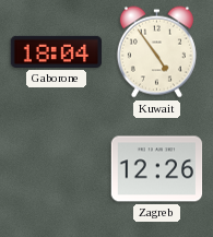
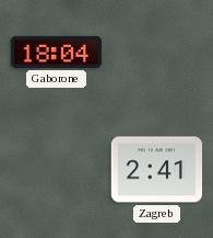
Kuwait: 4:54 -> none
Zagreb: 12:26 -> 2:41
